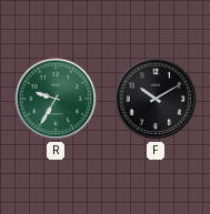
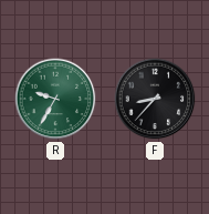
F: 10:10 -> 8:37
